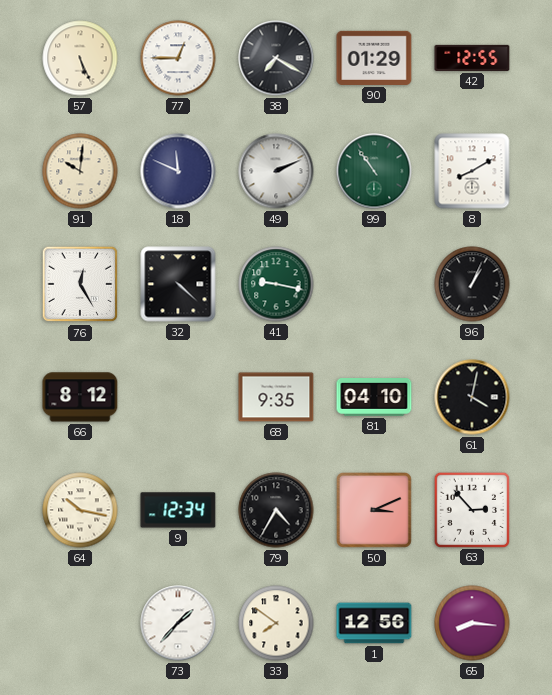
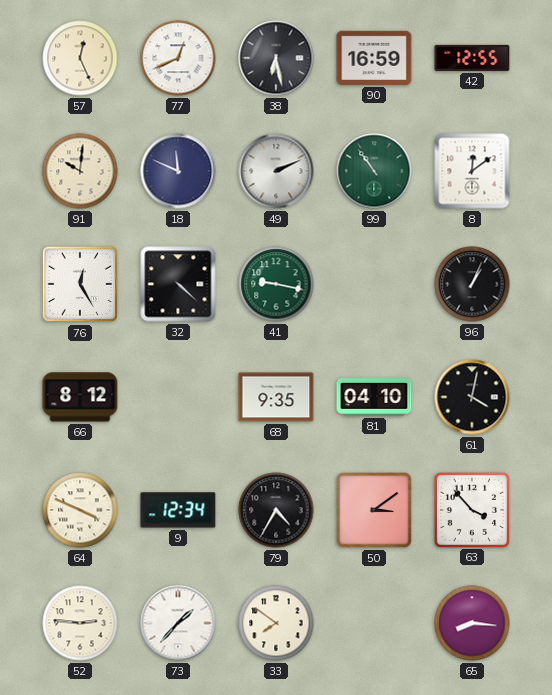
57: 5:26 -> 12:26
77: 12:45 -> 12:41
38: 7:20 -> 6:28
90: 01:29 -> 16:59
8: 8:10 -> 12:09
64: 10:17 -> 3:49
50: 3:11 -> 3:09
63: 2:53 -> 3:53
52: none -> 2:46
1: 12:56 -> none
